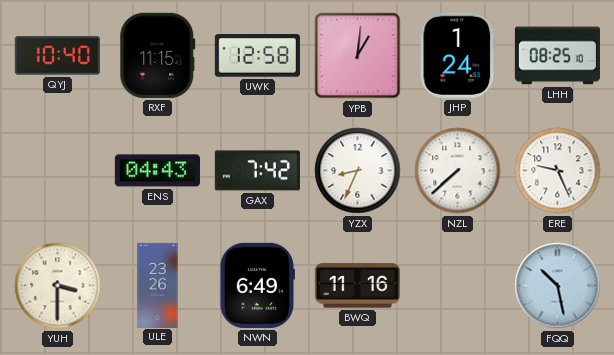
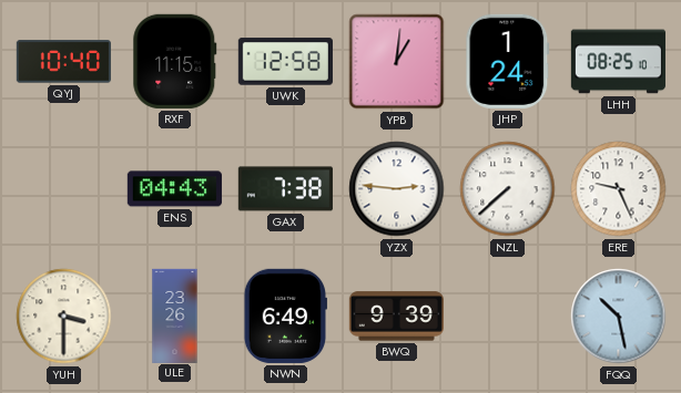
GAX: 7:42 -> 7:38
YZX: 8:34 -> 2:46
BWQ: 11:16 -> 9:39
